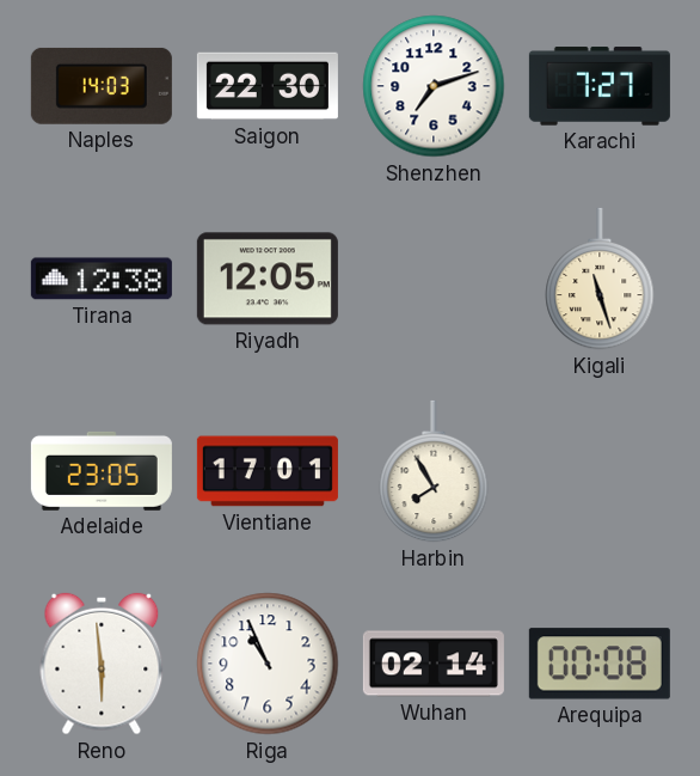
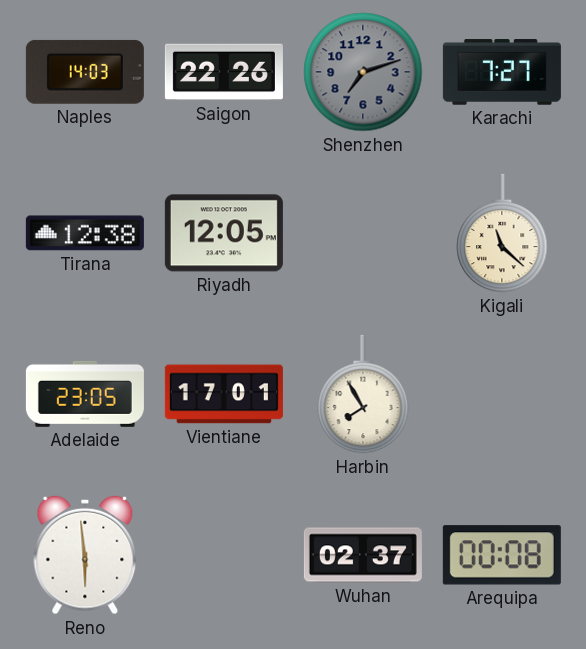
Saigon: 22:30 -> 22:26
Shenzhen dial: white -> grey
Kigali: 11:27 -> 11:22
Riga: 10:56 -> none
Wuhan: 02:14 -> 02:37
